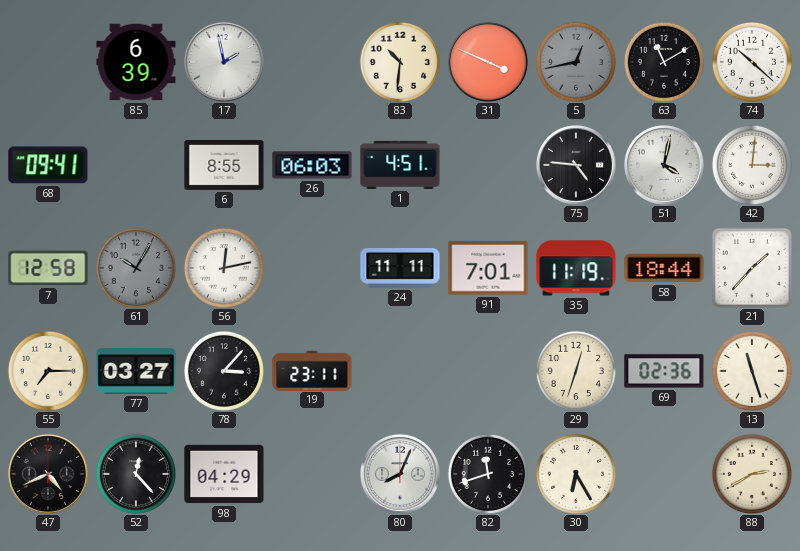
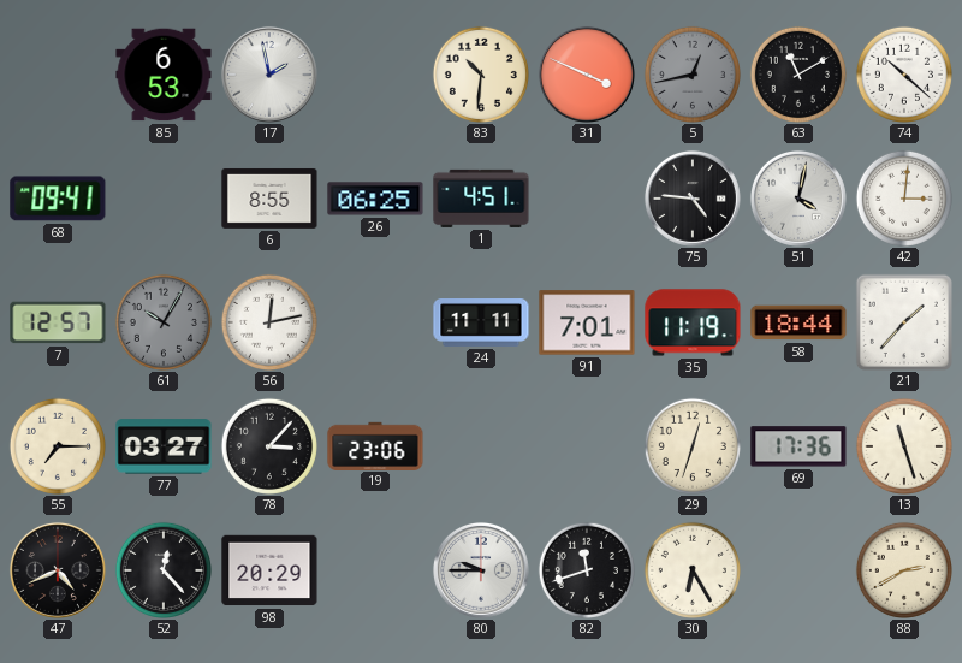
85: 6:39 -> 6:53
26: 06:03 -> 06:25
7: 12:58 -> 12:57
19: 23:11 -> 23:06
69: 02:36 -> 17:36
98: 04:29 -> 20:29
80: 8:04 -> 9:45
